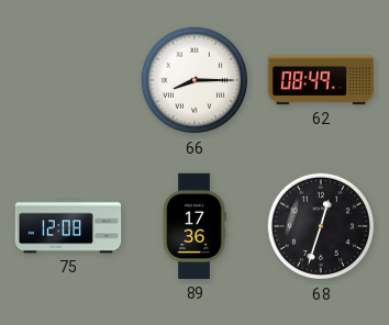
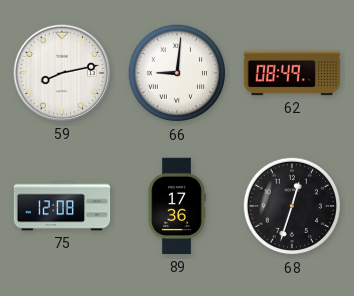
59: none -> 8:13
66: 8:15 -> 9:01
